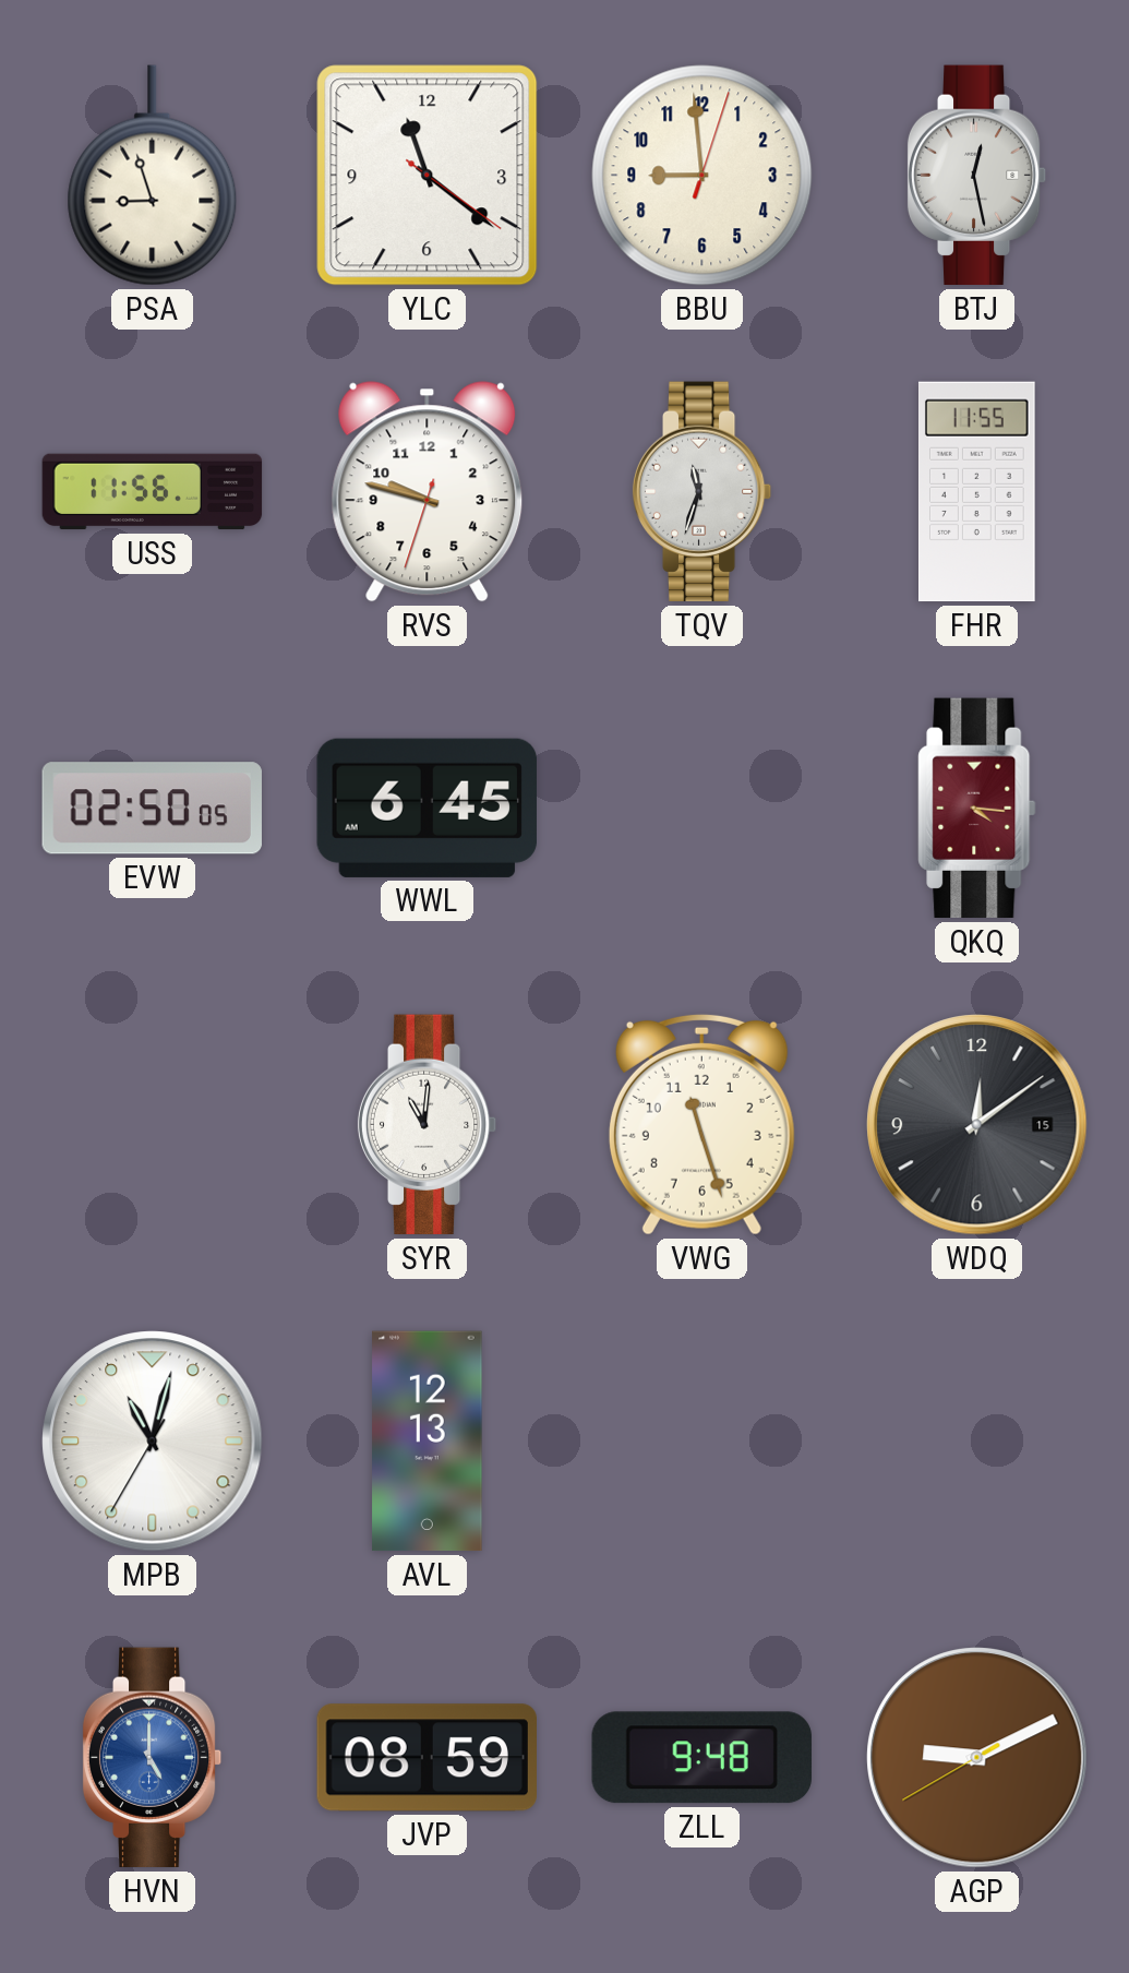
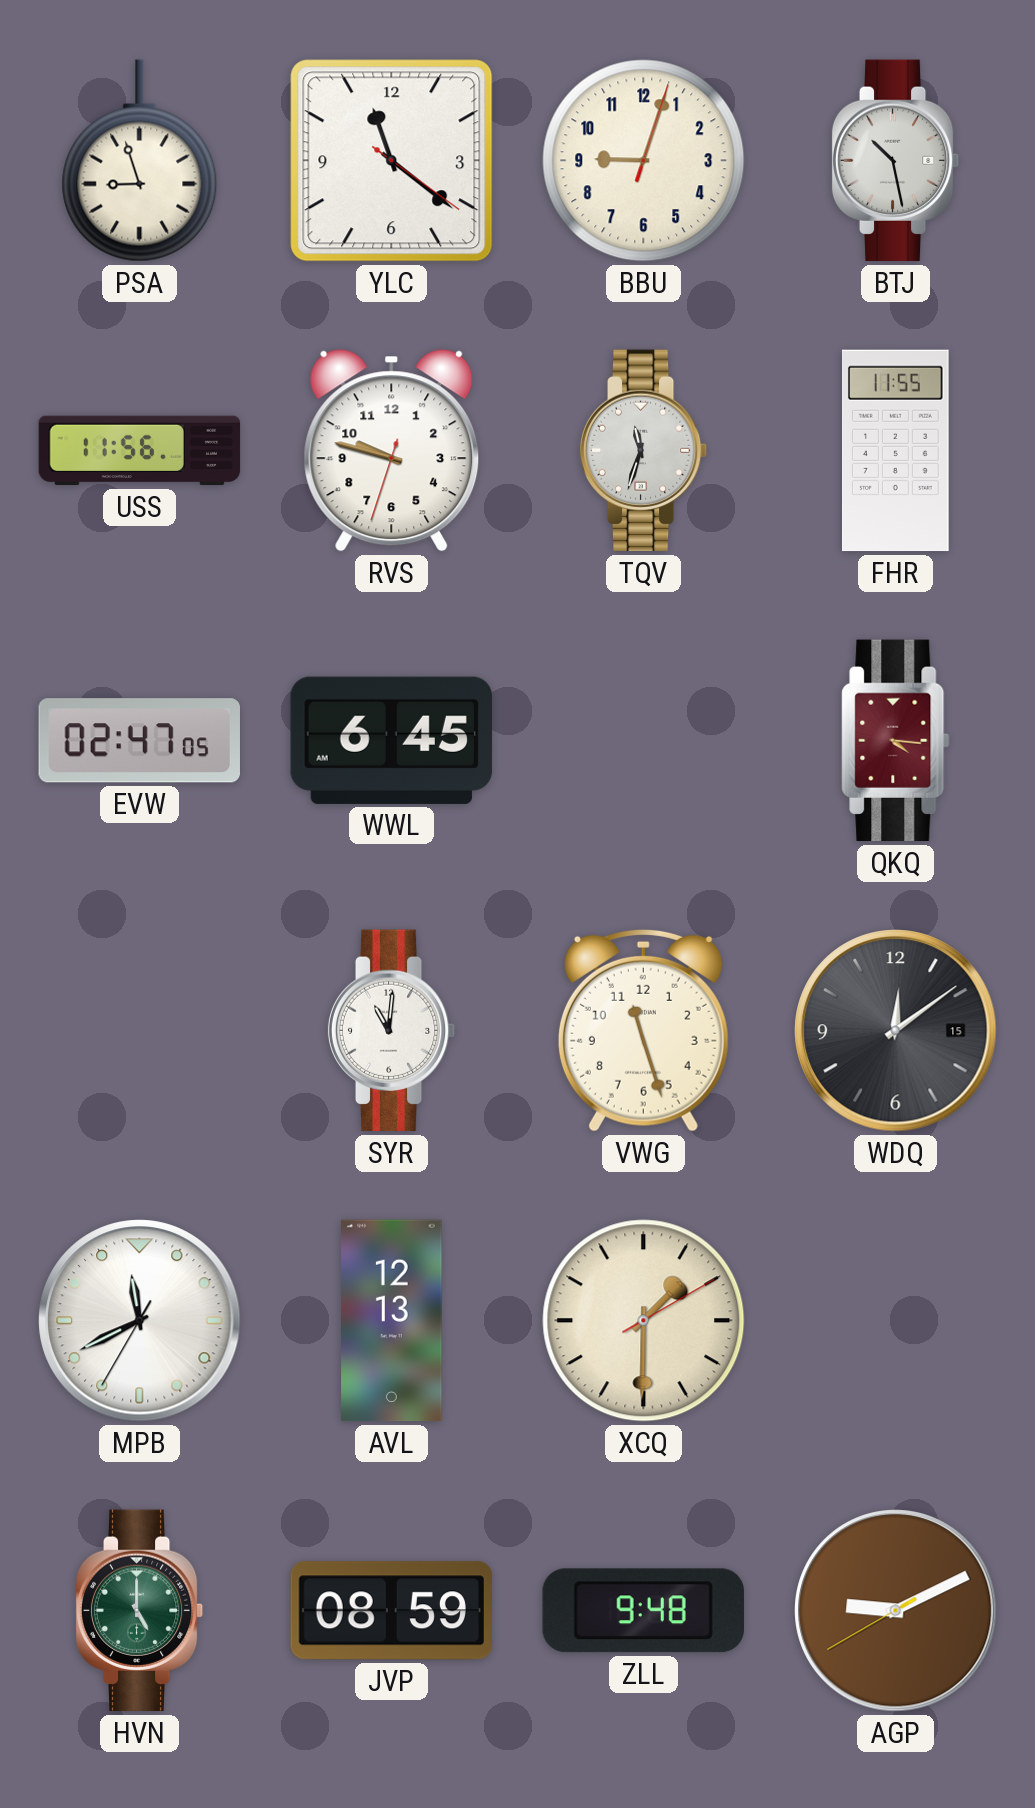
BBU: 8:59 -> 9:03
BTJ: 12:28 -> 10:28
EVW: 02:50 -> 02:47
MPB: 11:02 -> 11:40
XCQ: none -> 1:30
HVN dial: blue -> green
